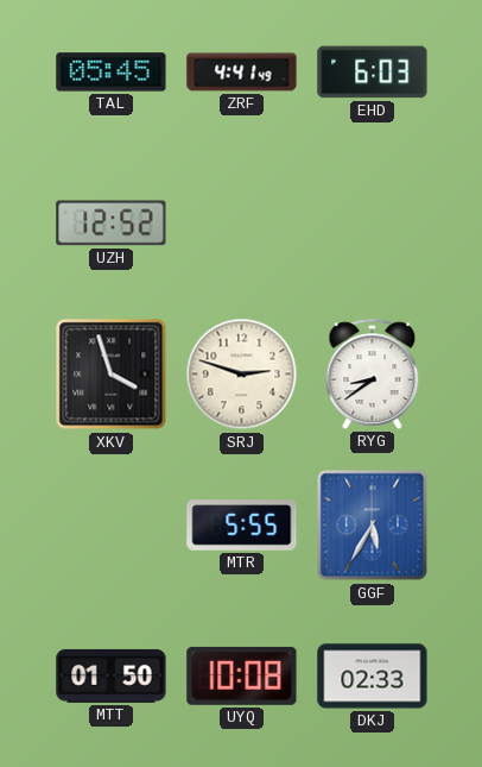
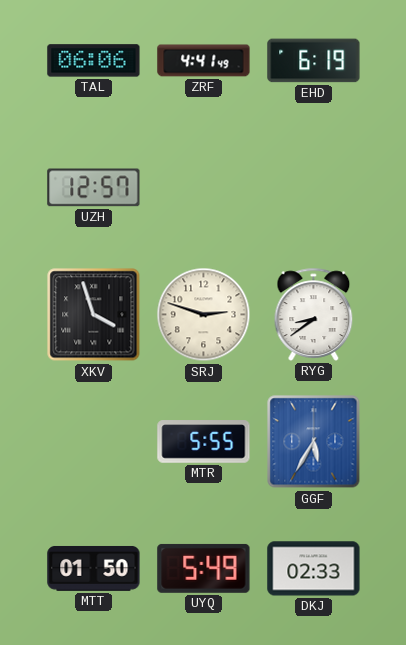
TAL: 05:45 -> 06:06
EHD: 6:03 -> 6:19
UZH: 12:52 -> 12:57
UYQ: 10:08 -> 5:49
